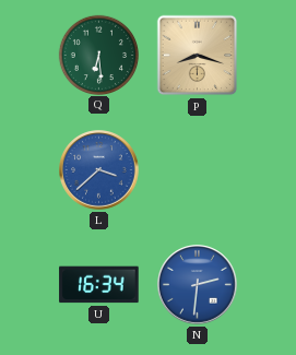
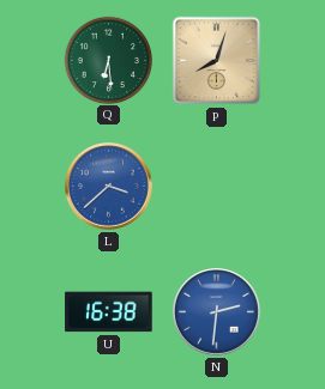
P: 8:18 -> 8:03
U: 16:34 -> 16:38
